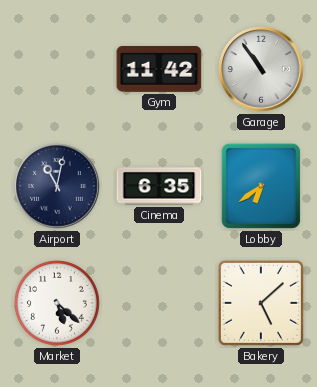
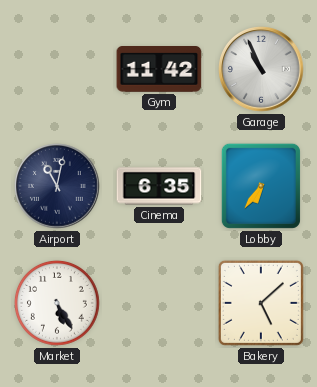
Garage: 10:54 -> 10:56
Lobby: 6:39 -> 6:36
Market: 5:22 -> 5:25
